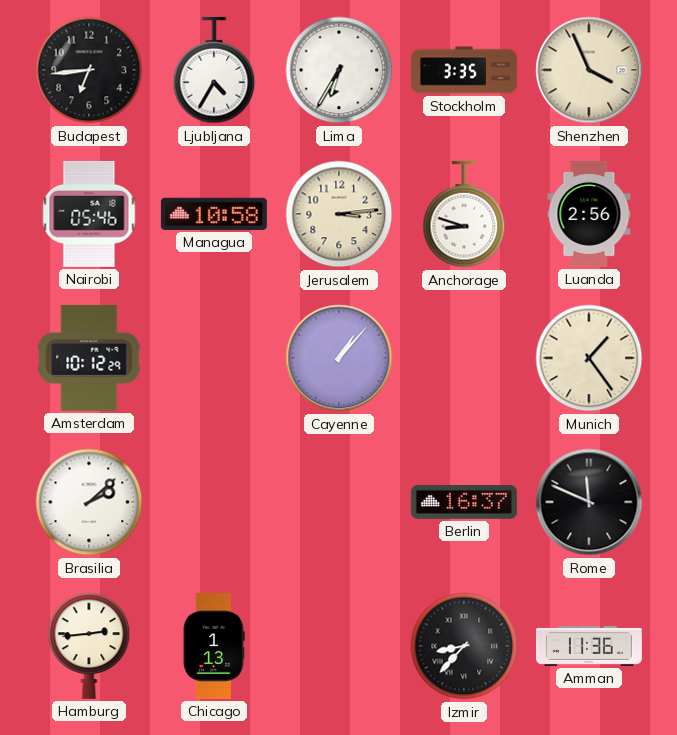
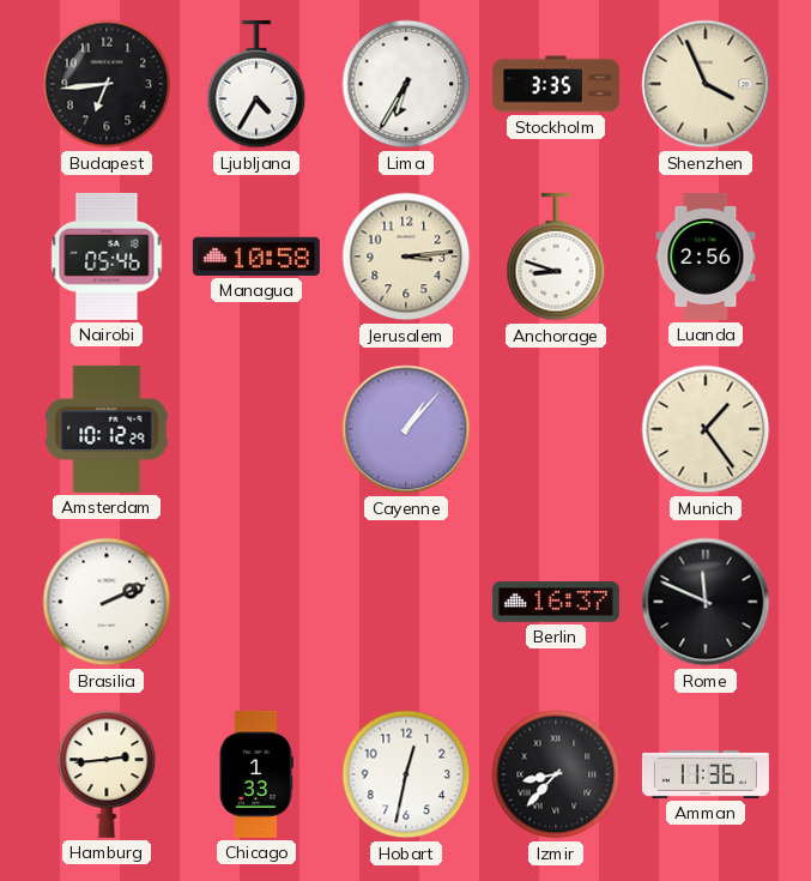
Brasilia: 2:08 -> 2:11
Chicago: 1:13 -> 1:33
Hobart: none -> 12:32
